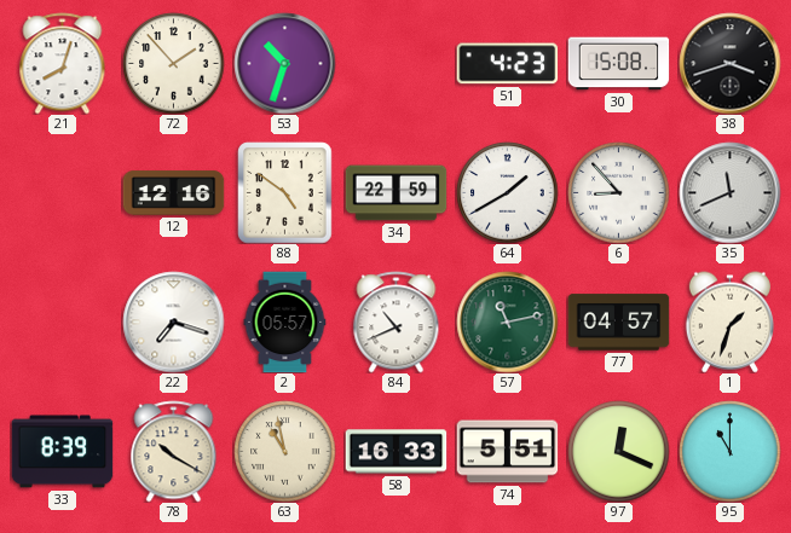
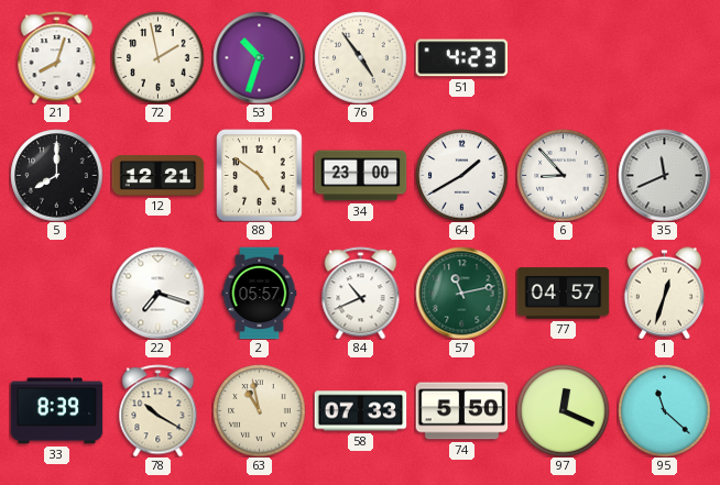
72: 1:53 -> 1:58
76: none -> 4:54
30: 15:08 -> none
38: 3:42 -> none
5: none -> 8:00
12: 12:16 -> 12:21
34: 22:59 -> 23:00
1: 1:33 -> 12:33
58: 16:33 -> 07:33
74: 5:51 -> 5:50
95: 11:00 -> 11:22
